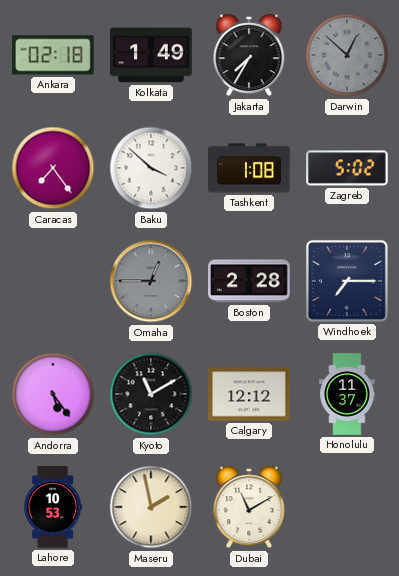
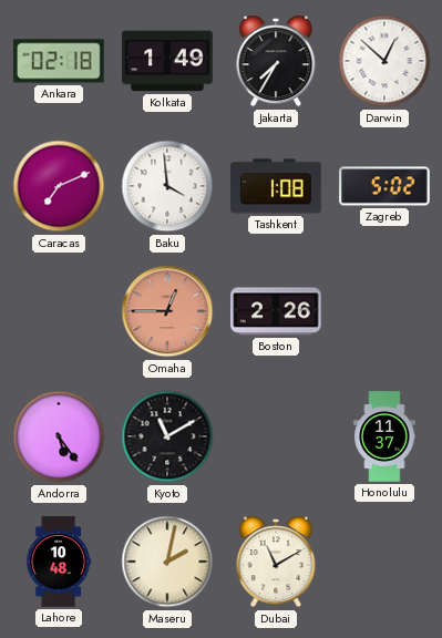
Darwin dial: grey -> white
Caracas: 7:24 -> 7:11
Baku: 3:52 -> 3:59
Omaha dial: grey -> salmon
Boston: 2:28 -> 2:26
Windhoek: 7:15 -> none
Calgary: 12:12 -> none
Lahore: 10:53 -> 10:48
Maseru: 1:58 -> 2:02
